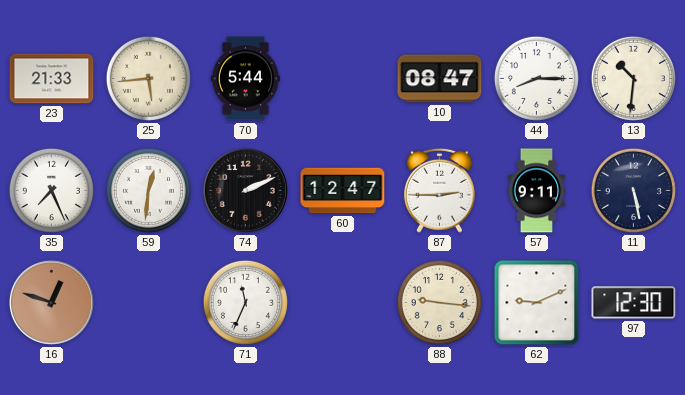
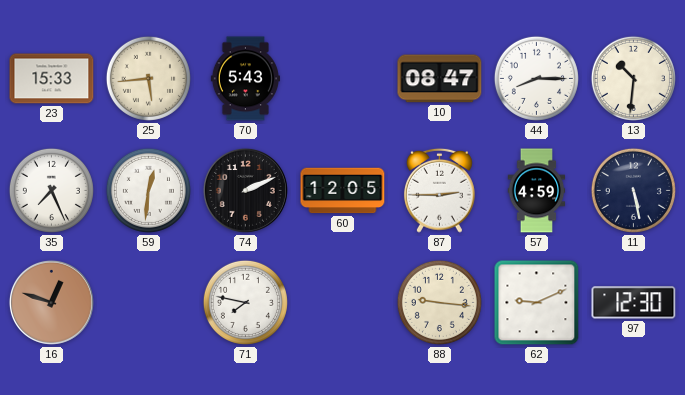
23: 21:33 -> 15:33
70: 5:44 -> 5:43
60: 12:47 -> 12:05
57: 9:11 -> 4:59
71: 11:34 -> 7:47
